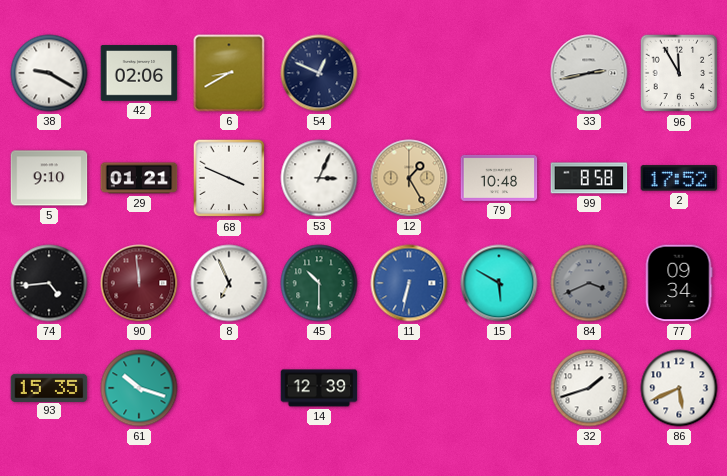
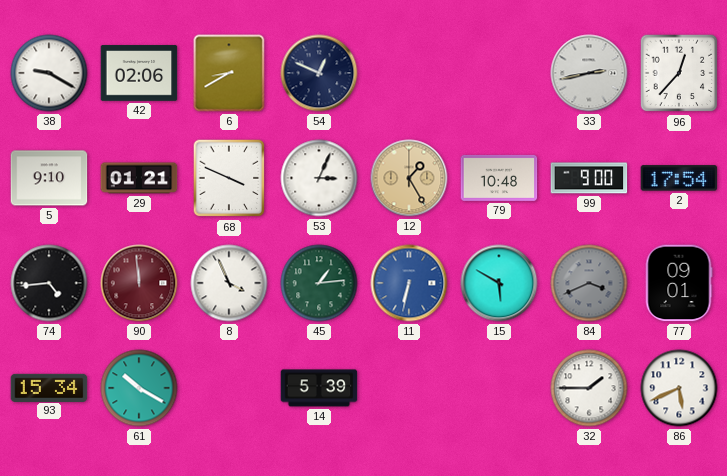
96: 11:55 -> 12:37
99: 8:58 -> 9:00
2: 17:52 -> 17:54
8: 6:56 -> 3:56
45: 10:30 -> 1:14
77: 09:34 -> 09:01
93: 15:35 -> 15:34
61: 10:18 -> 10:20
14: 12:39 -> 5:39
32: 1:42 -> 1:45
